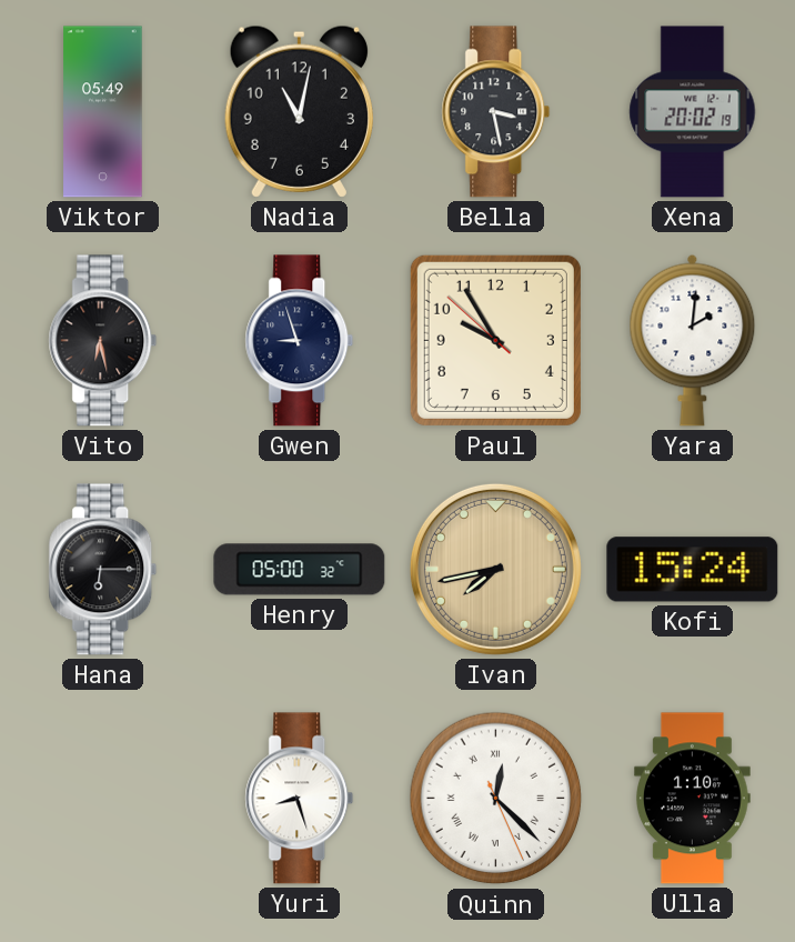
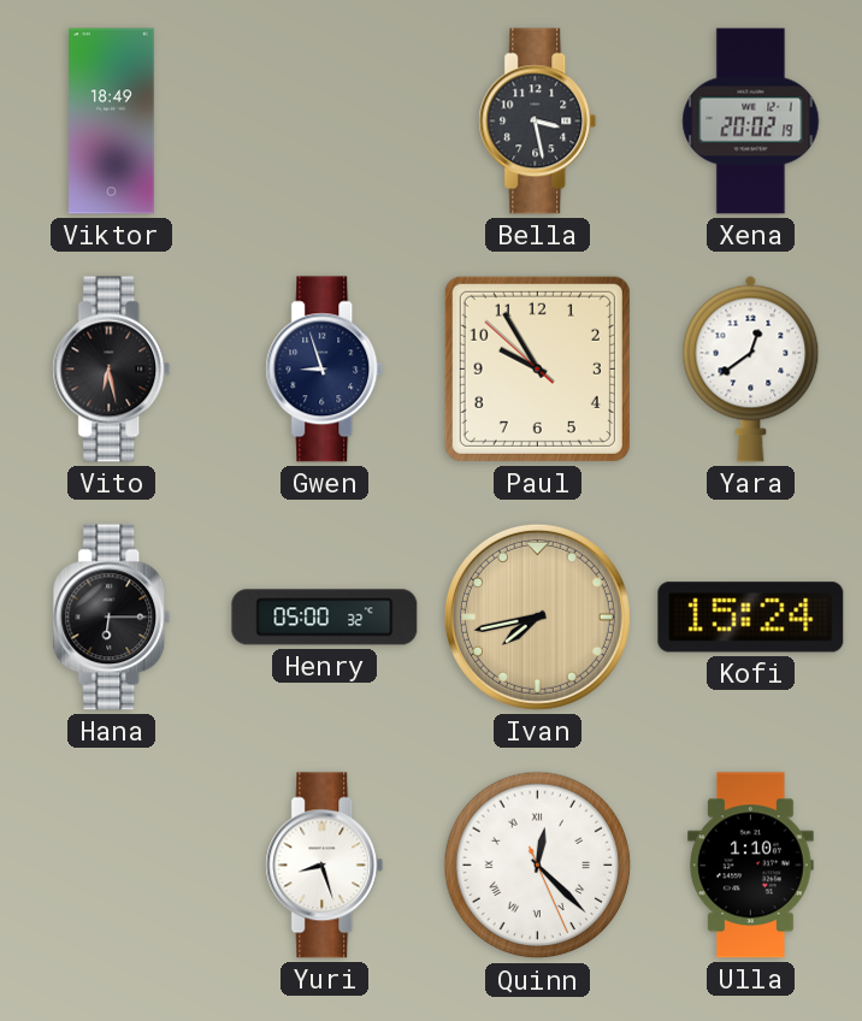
Viktor: 05:49 -> 18:49
Nadia: 11:02 -> none
Yara: 2:01 -> 12:39
